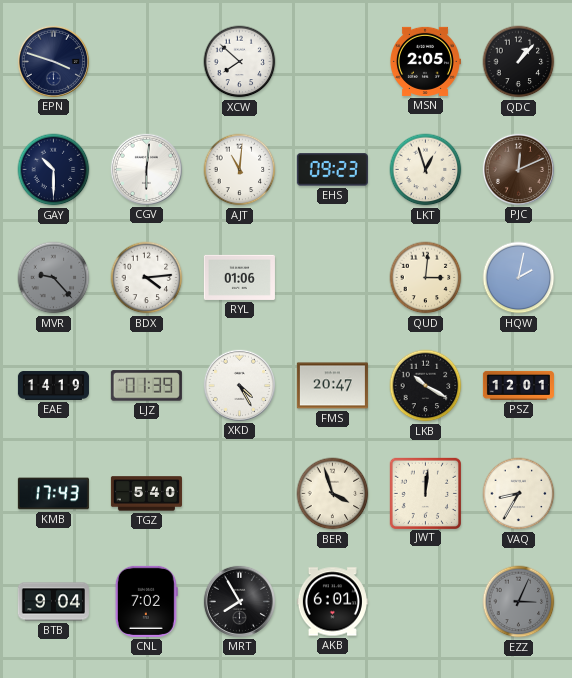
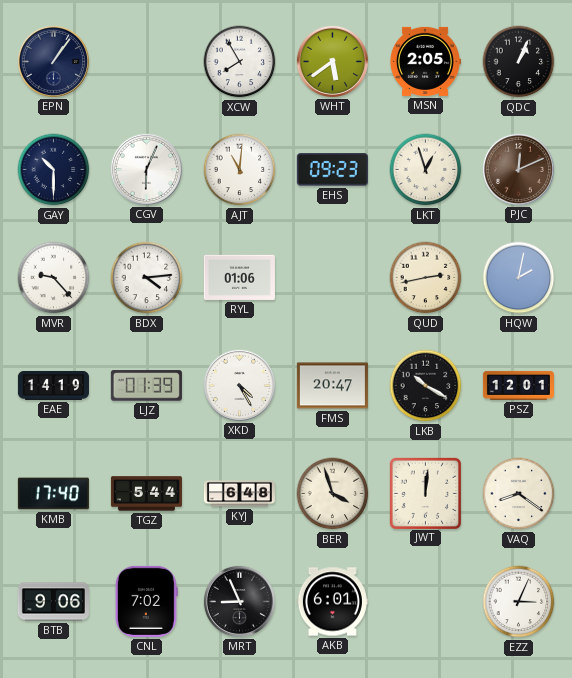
EPN: 3:48 -> 1:06
XCW: 7:52 -> 7:55
WHT: none -> 5:39
QDC: 1:07 -> 1:04
CGV: 6:01 -> 6:04
MVR dial: grey -> white
QUD: 3:01 -> 2:43
KMB: 17:43 -> 17:40
TGZ: 5:40 -> 5:44
KYJ: none -> 6:48
VAQ: 8:35 -> 8:21
BTB: 9:04 -> 9:06
MRT: 7:55 -> 8:56
EZZ dial: grey -> white
